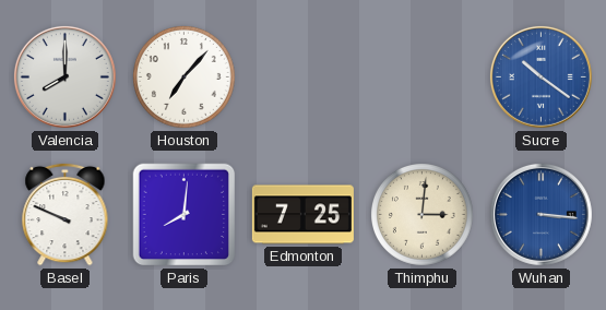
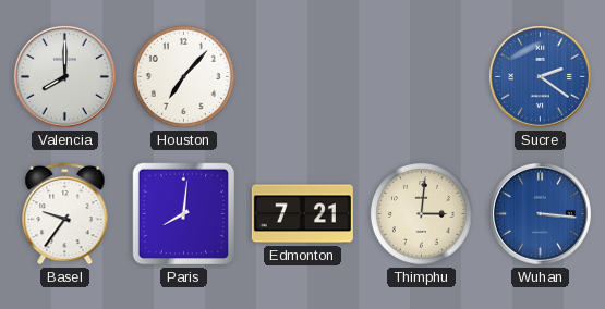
Sucre: 10:21 -> 2:21
Basel: 9:49 -> 9:36
Edmonton: 7:25 -> 7:21
